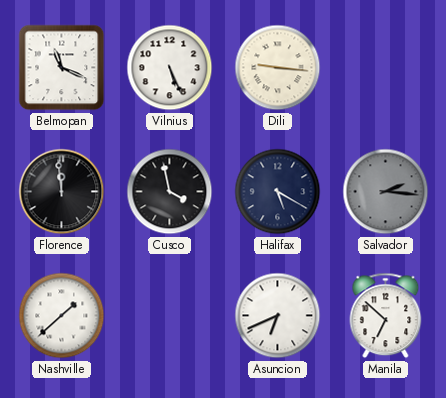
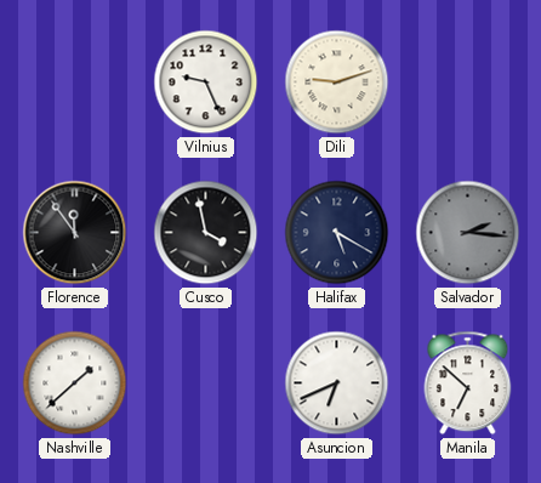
Belmopan: 11:19 -> none
Vilnius: 5:26 -> 9:26
Dili: 9:16 -> 9:12
Florence: 11:59 -> 11:54
